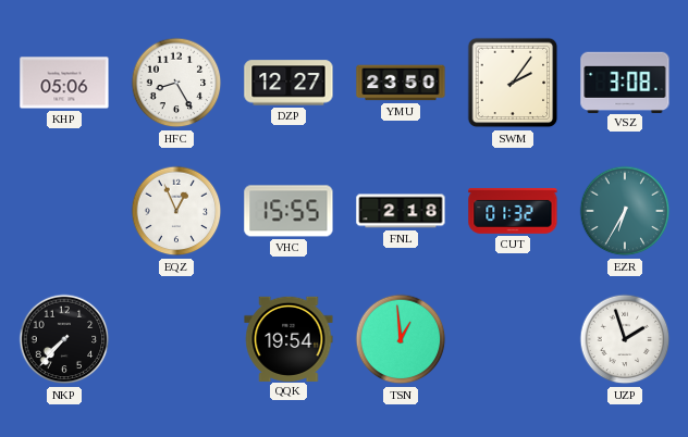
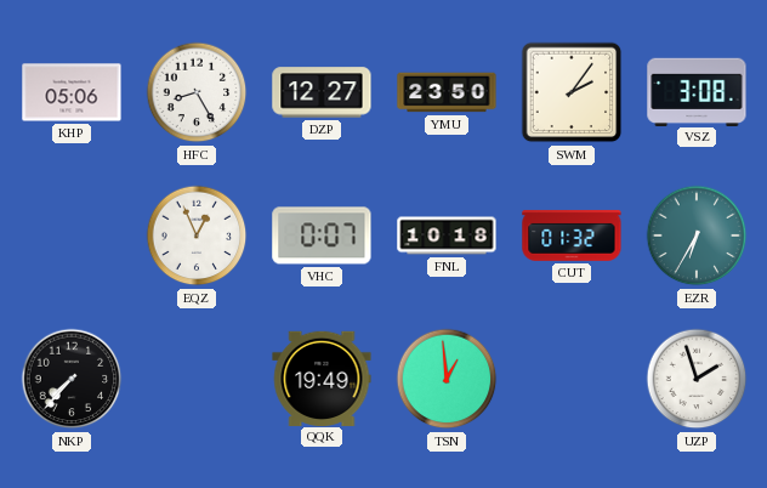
VHC: 15:55 -> 0:07
FNL: 2:18 -> 10:18
QQK: 19:54 -> 19:49
